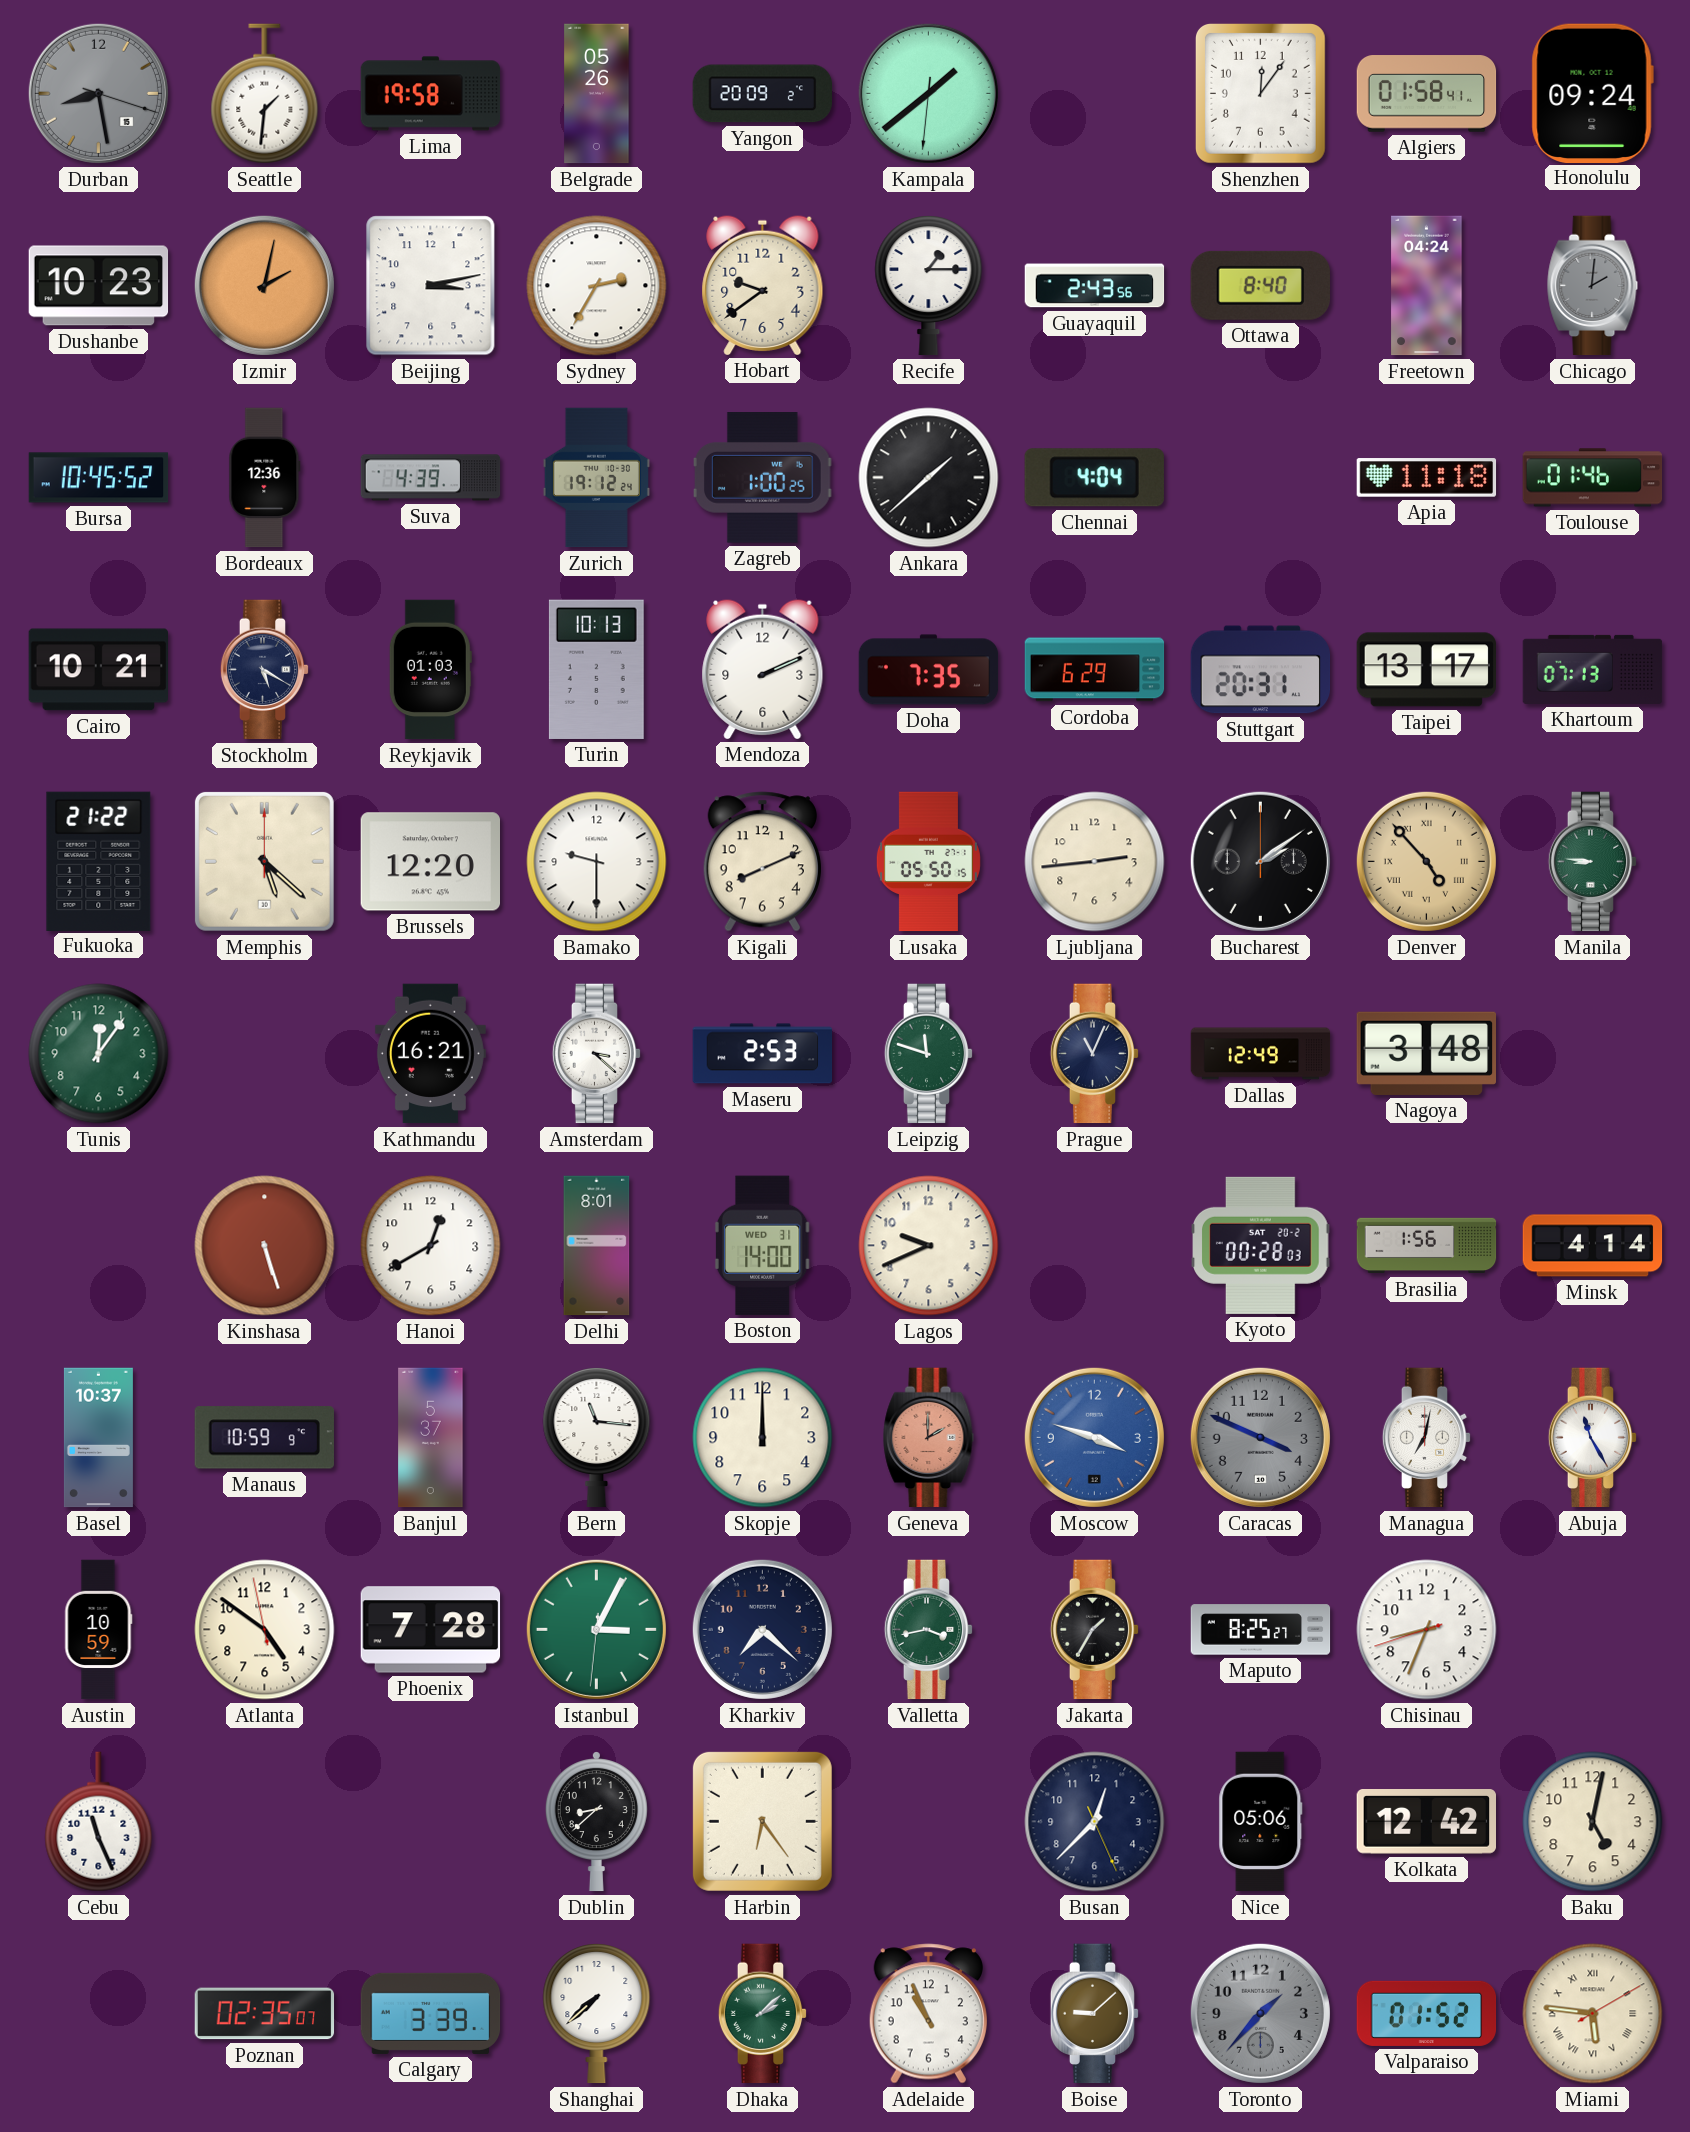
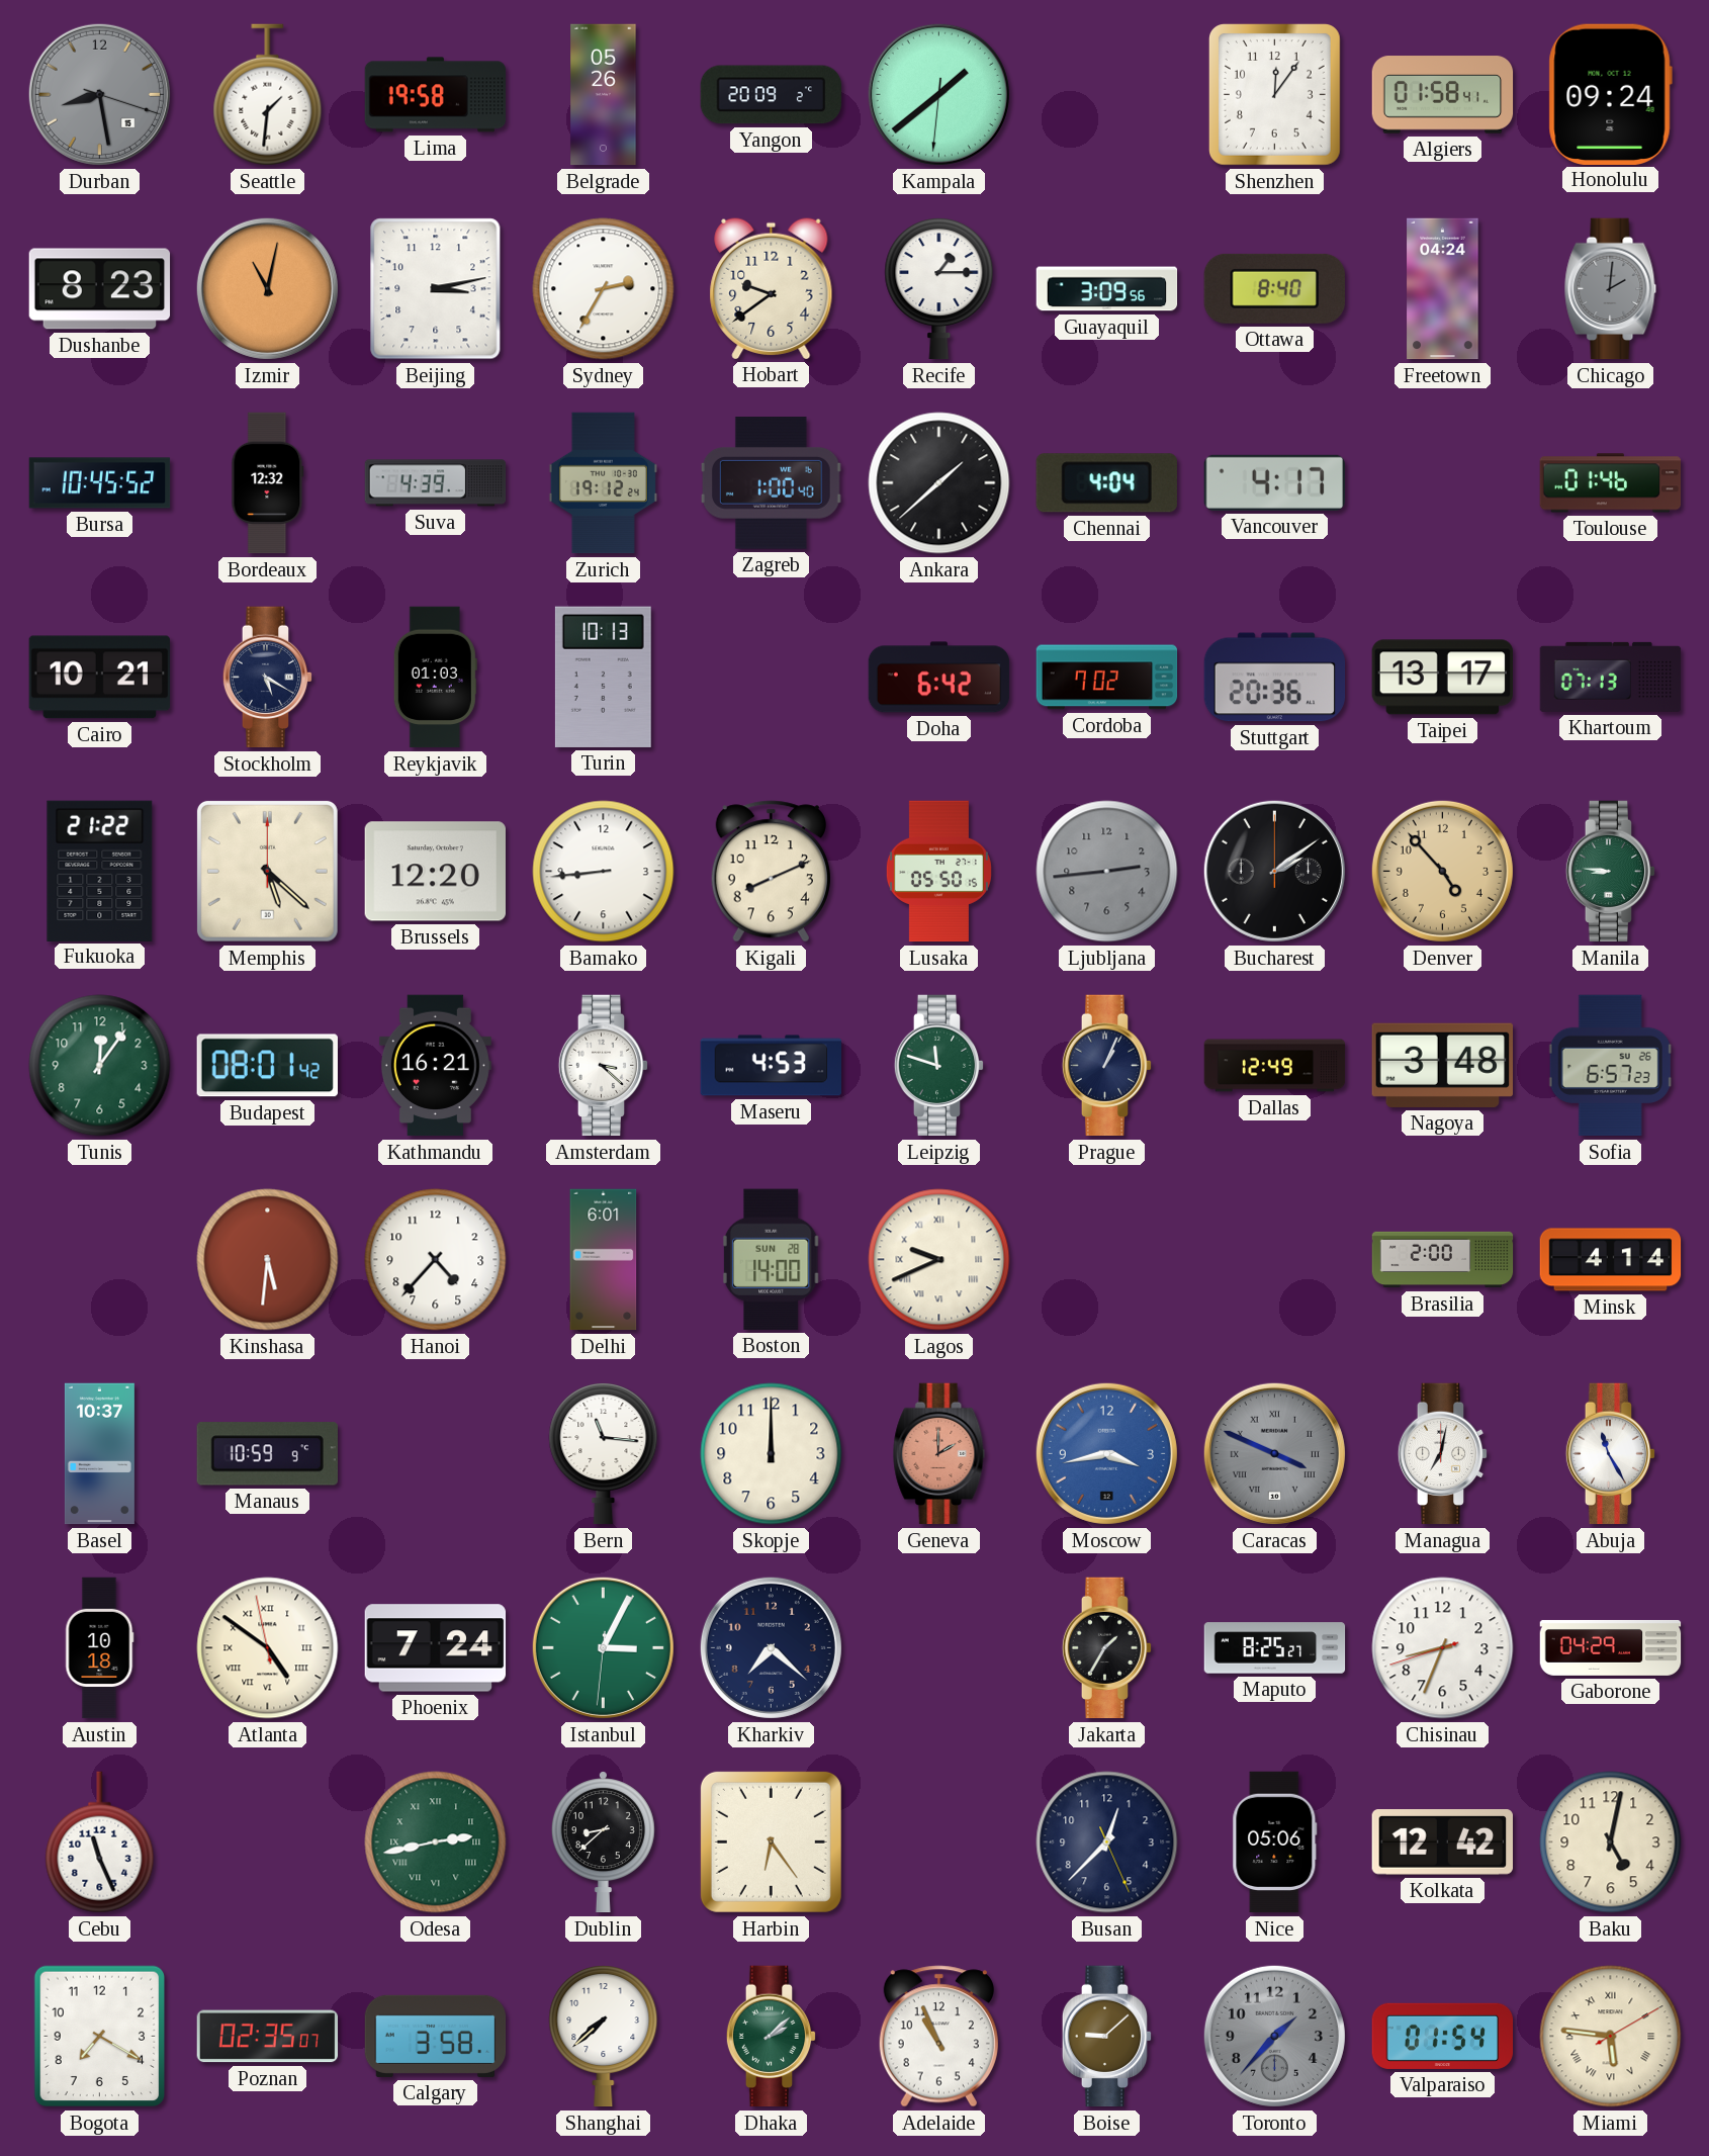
Dushanbe: 10:23 -> 8:23
Izmir: 2:02 -> 11:02
Guayaquil: 2:43 -> 3:09
Bordeaux: 12:36 -> 12:32
Zagreb: 1:00:25 -> 1:00:40
Vancouver: none -> 4:17
Apia: 11:18 -> none
Mendoza: 2:11 -> none
Doha: 7:35 -> 6:42
Cordoba: 6:29 -> 7:02
Stuttgart: 20:31 -> 20:36
Bamako: 9:30 -> 8:44
Ljubljana dial: cream -> grey
Denver numerals: Roman -> Arabic
Budapest: none -> 08:01
Maseru: 2:53 -> 4:53
Prague: 11:04 -> 1:04
Sofia: none -> 6:57
Kinshasa: 5:27 -> 5:31
Hanoi: 12:40 -> 4:37
Delhi: 8:01 -> 6:01
Boston date: WED 31 -> SUN 28
Lagos numerals: Arabic -> Roman
Kyoto: 00:28 -> none
Brasilia: 1:56 -> 2:00
Banjul: 5:37 -> none
Moscow: 3:48 -> 3:43
Caracas numerals: Arabic -> Roman
Austin: 10:59 -> 10:18
Atlanta numerals: Arabic -> Roman
Phoenix: 7:28 -> 7:24
Valletta: 3:43 -> none
Gaborone: none -> 04:29
Odesa: none -> 2:43
Bogota: none -> 7:20
Calgary: 3:39 -> 3:58
Valparaiso: 01:52 -> 01:54
